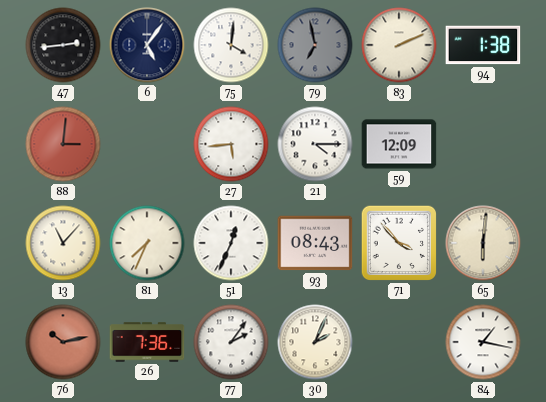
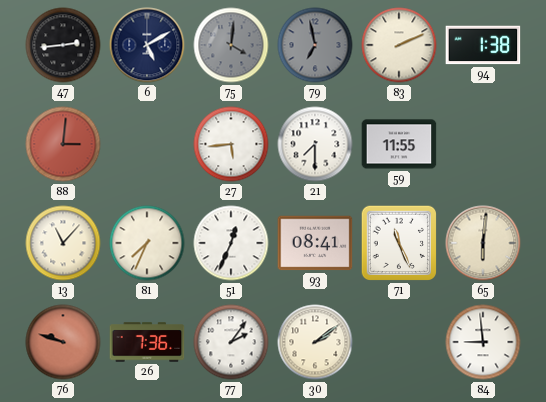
6: 5:06 -> 5:10
75 dial: white -> grey
21: 4:15 -> 7:30
59: 12:09 -> 11:55
93: 08:43 -> 08:41
71: 3:53 -> 11:26
76: 10:13 -> 9:48
30: 2:04 -> 2:09
84: 1:17 -> 8:59
